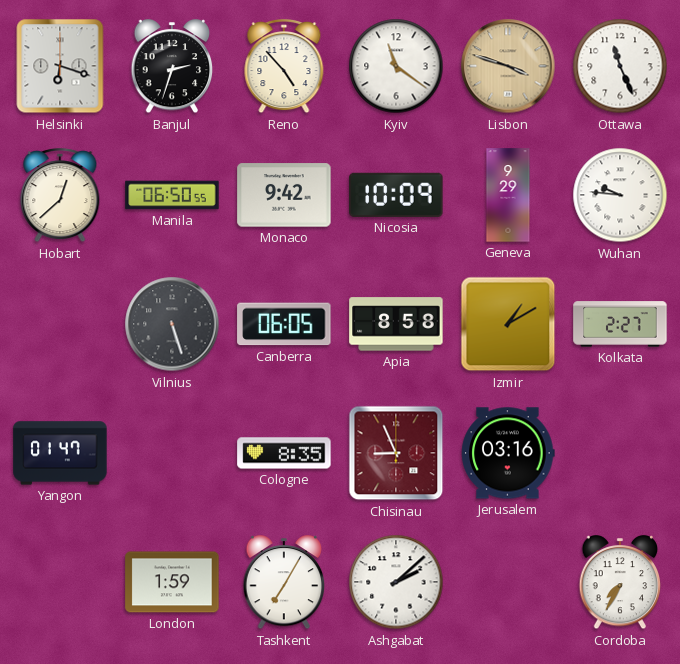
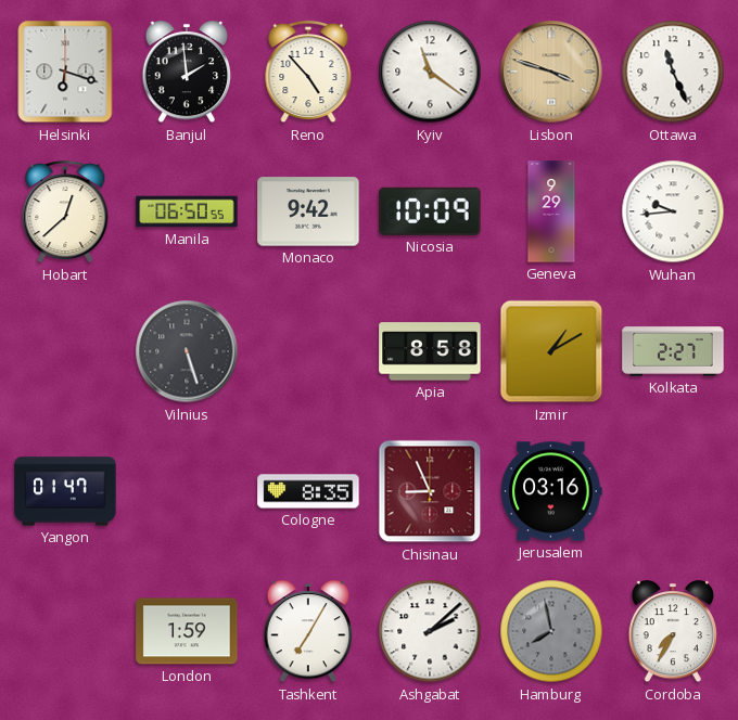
Banjul: 2:33 -> 1:59
Wuhan: 9:46 -> 9:44
Canberra: 06:05 -> none
Hamburg: none -> 7:58
